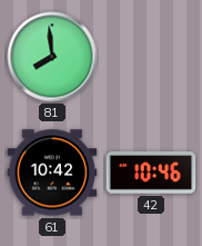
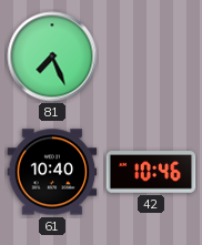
81: 7:59 -> 7:26
61: 10:42 -> 10:40
